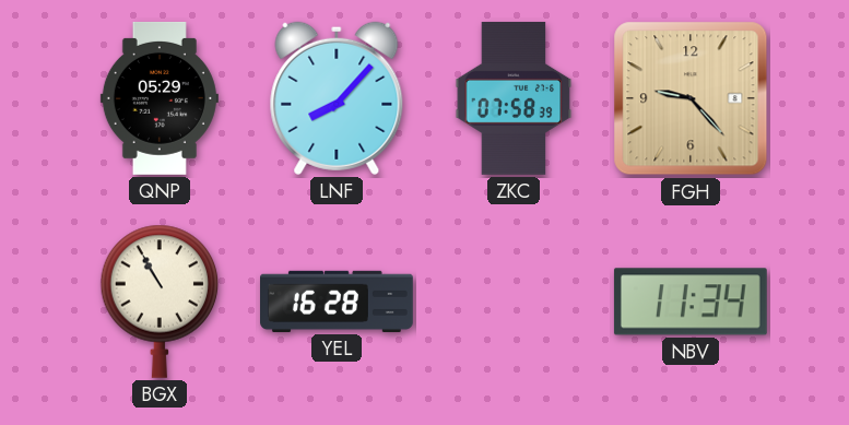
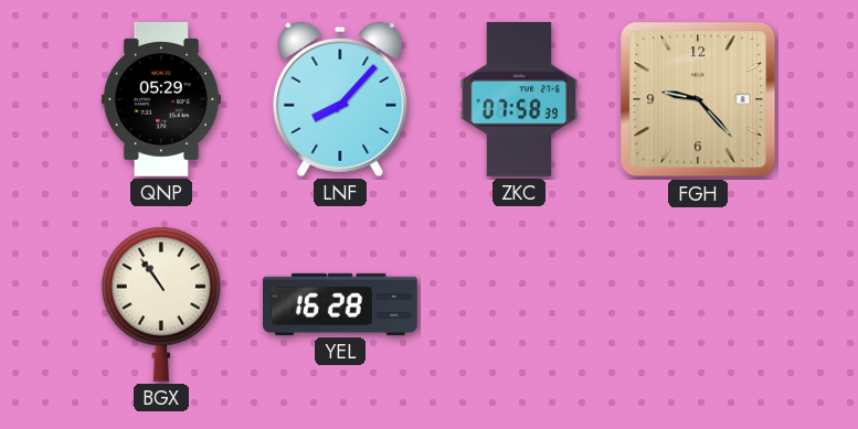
BGX: 10:55 -> 10:54
NBV: 11:34 -> none
